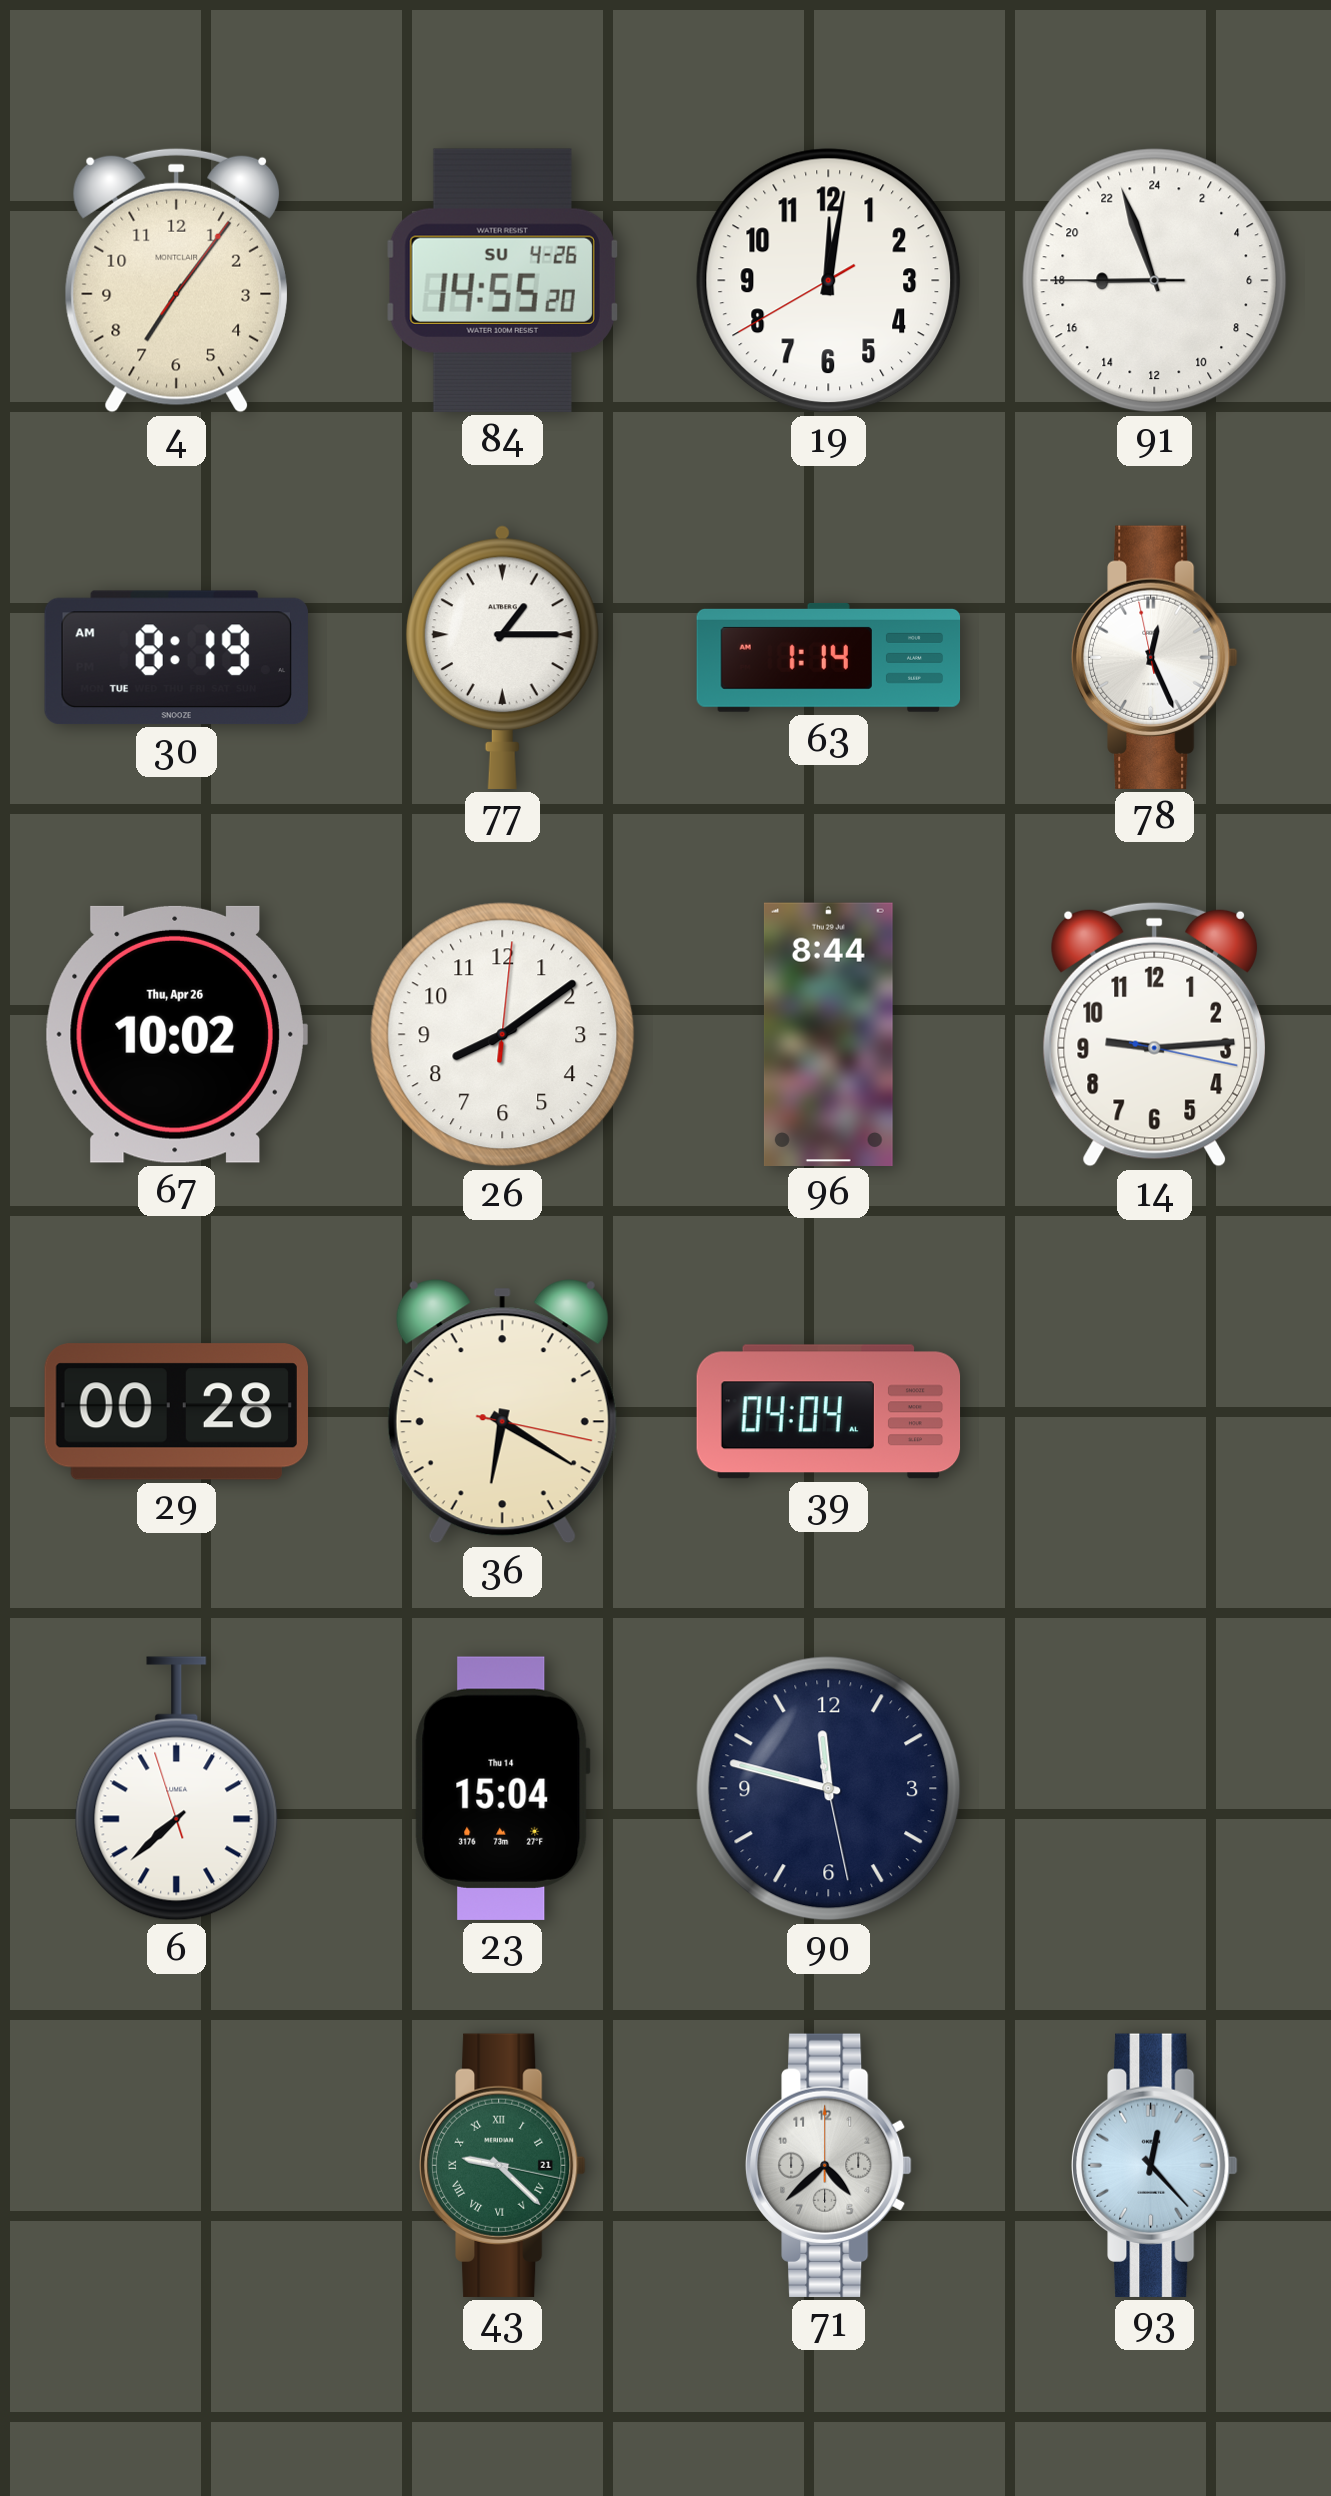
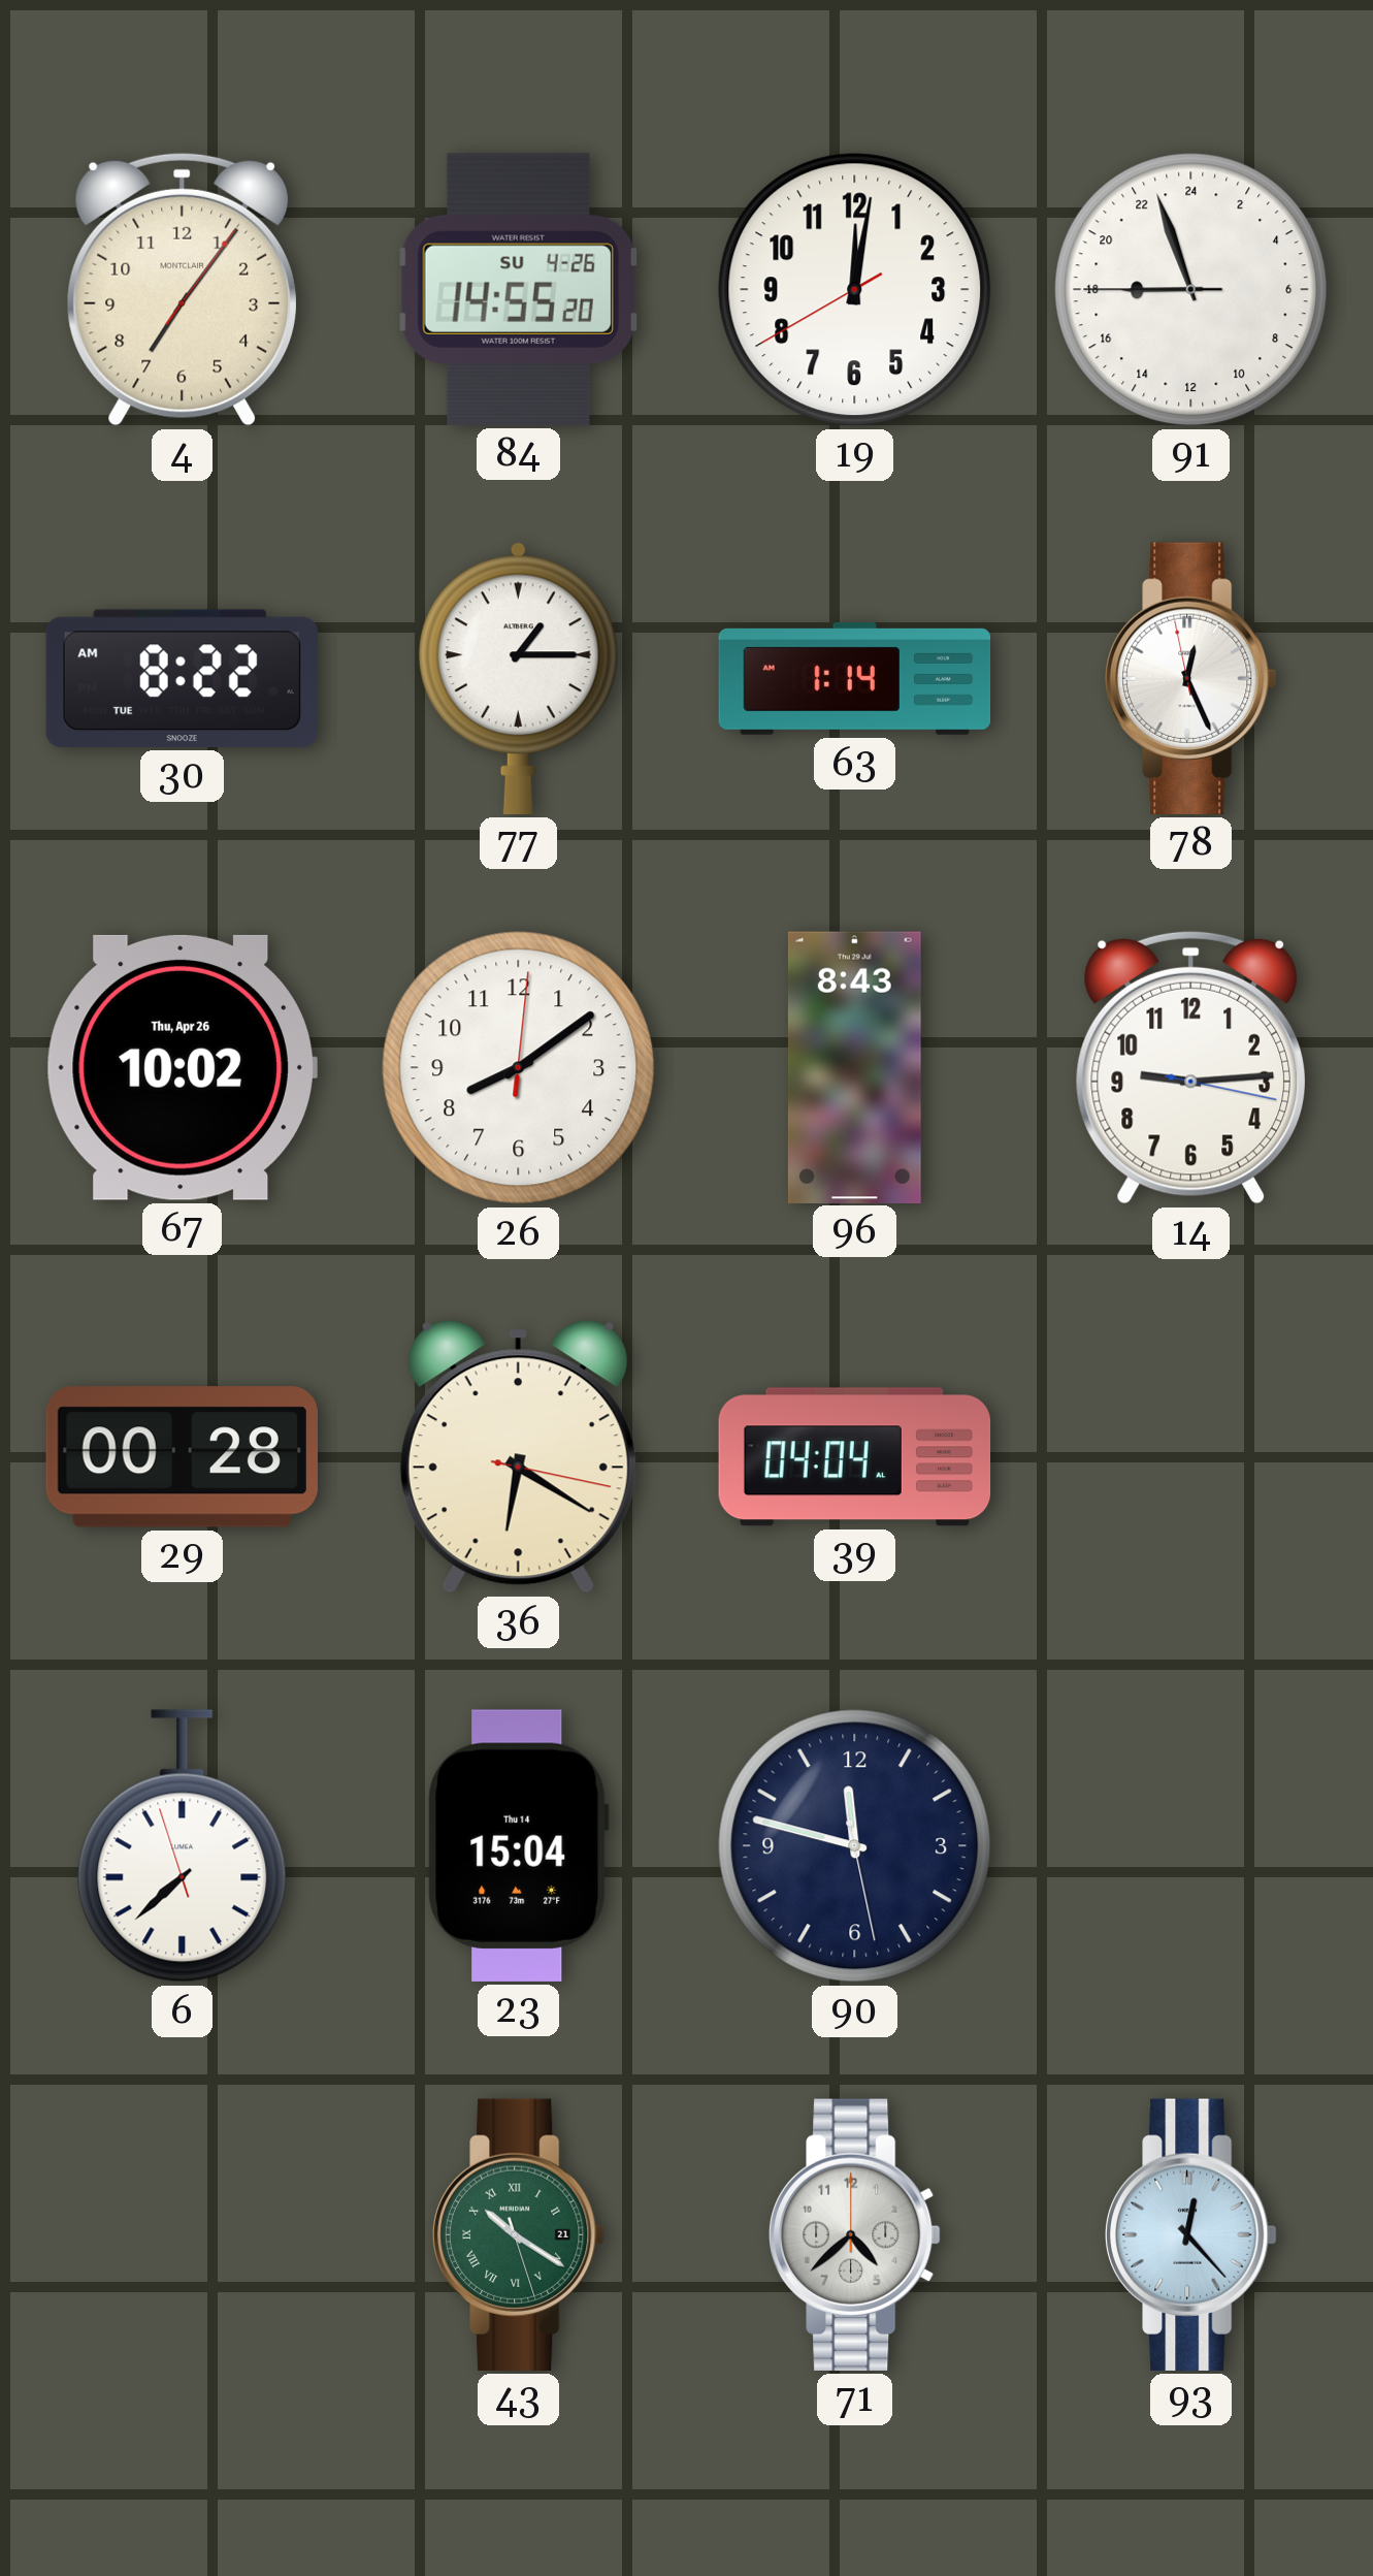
30: 8:19 -> 8:22
96: 8:44 -> 8:43
43: 9:22 -> 10:20
